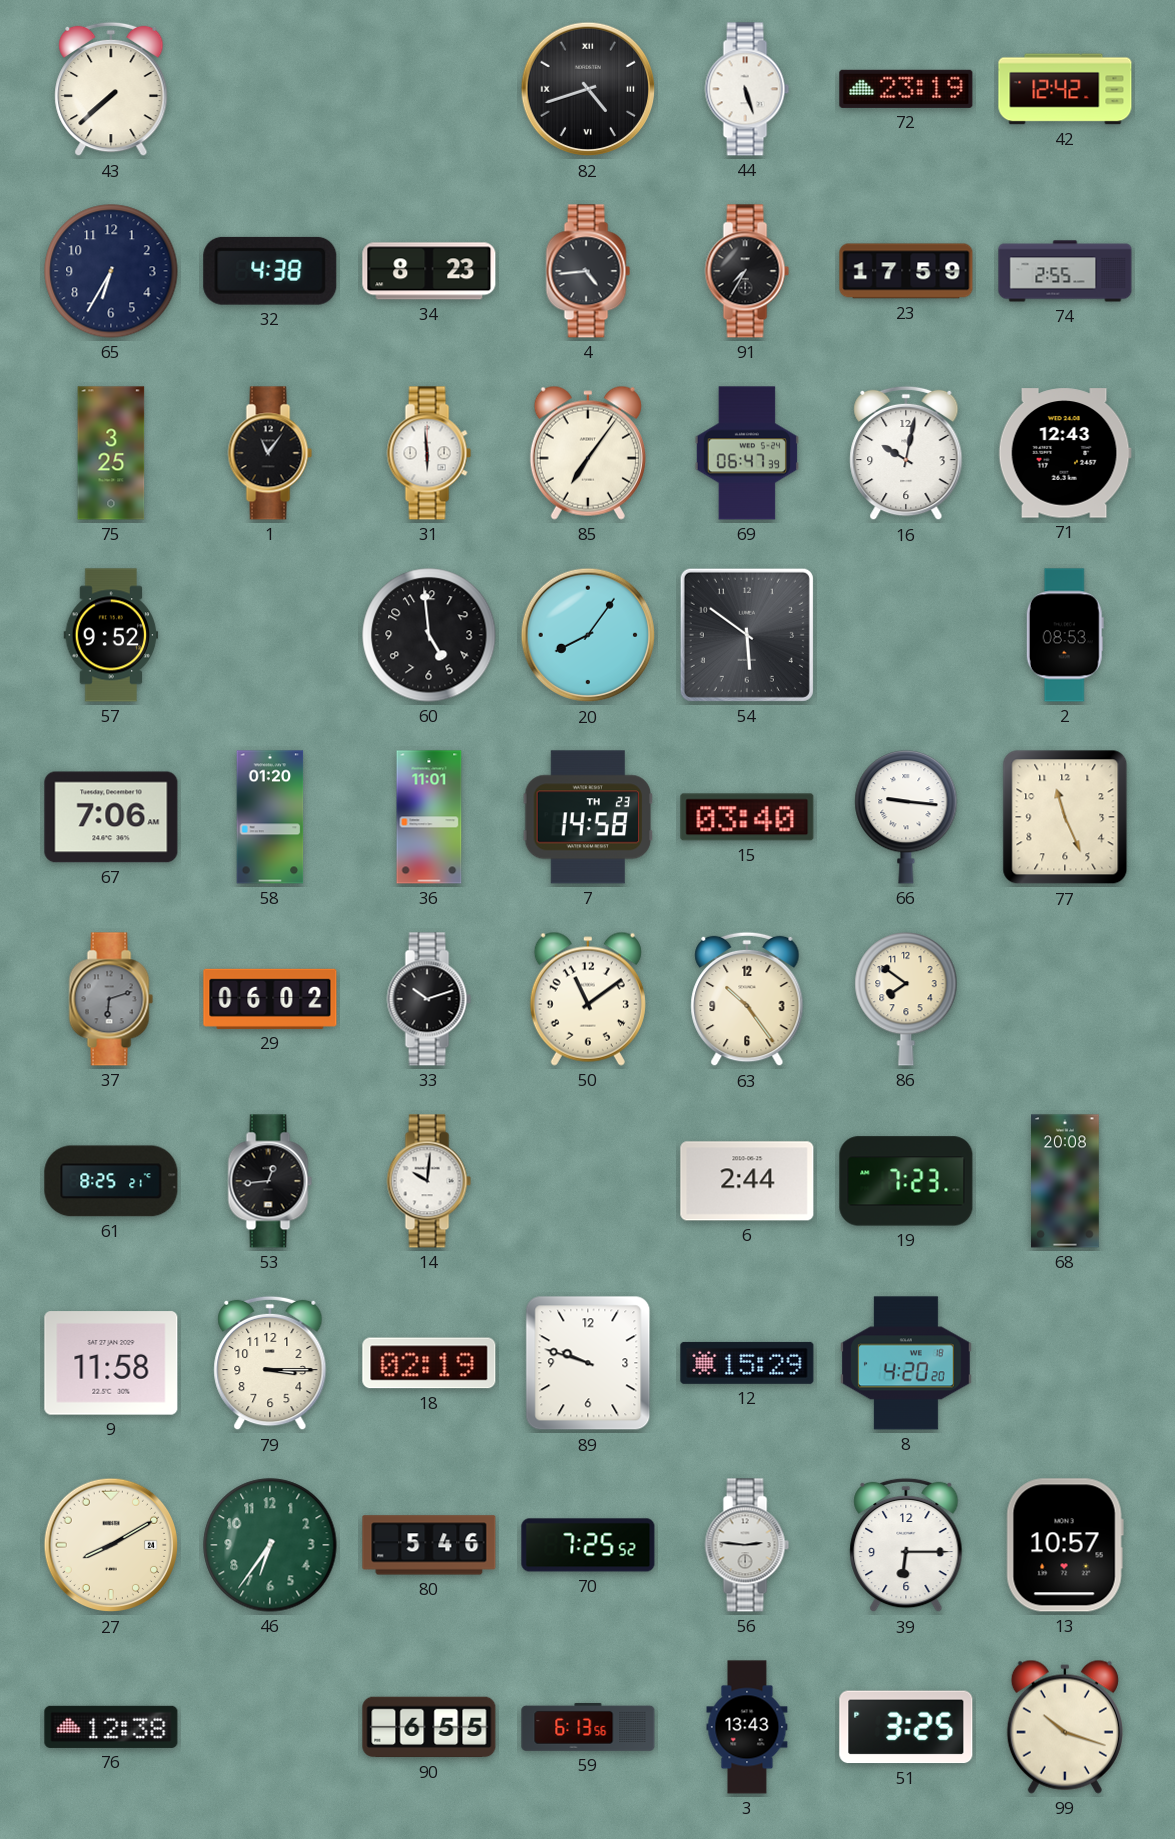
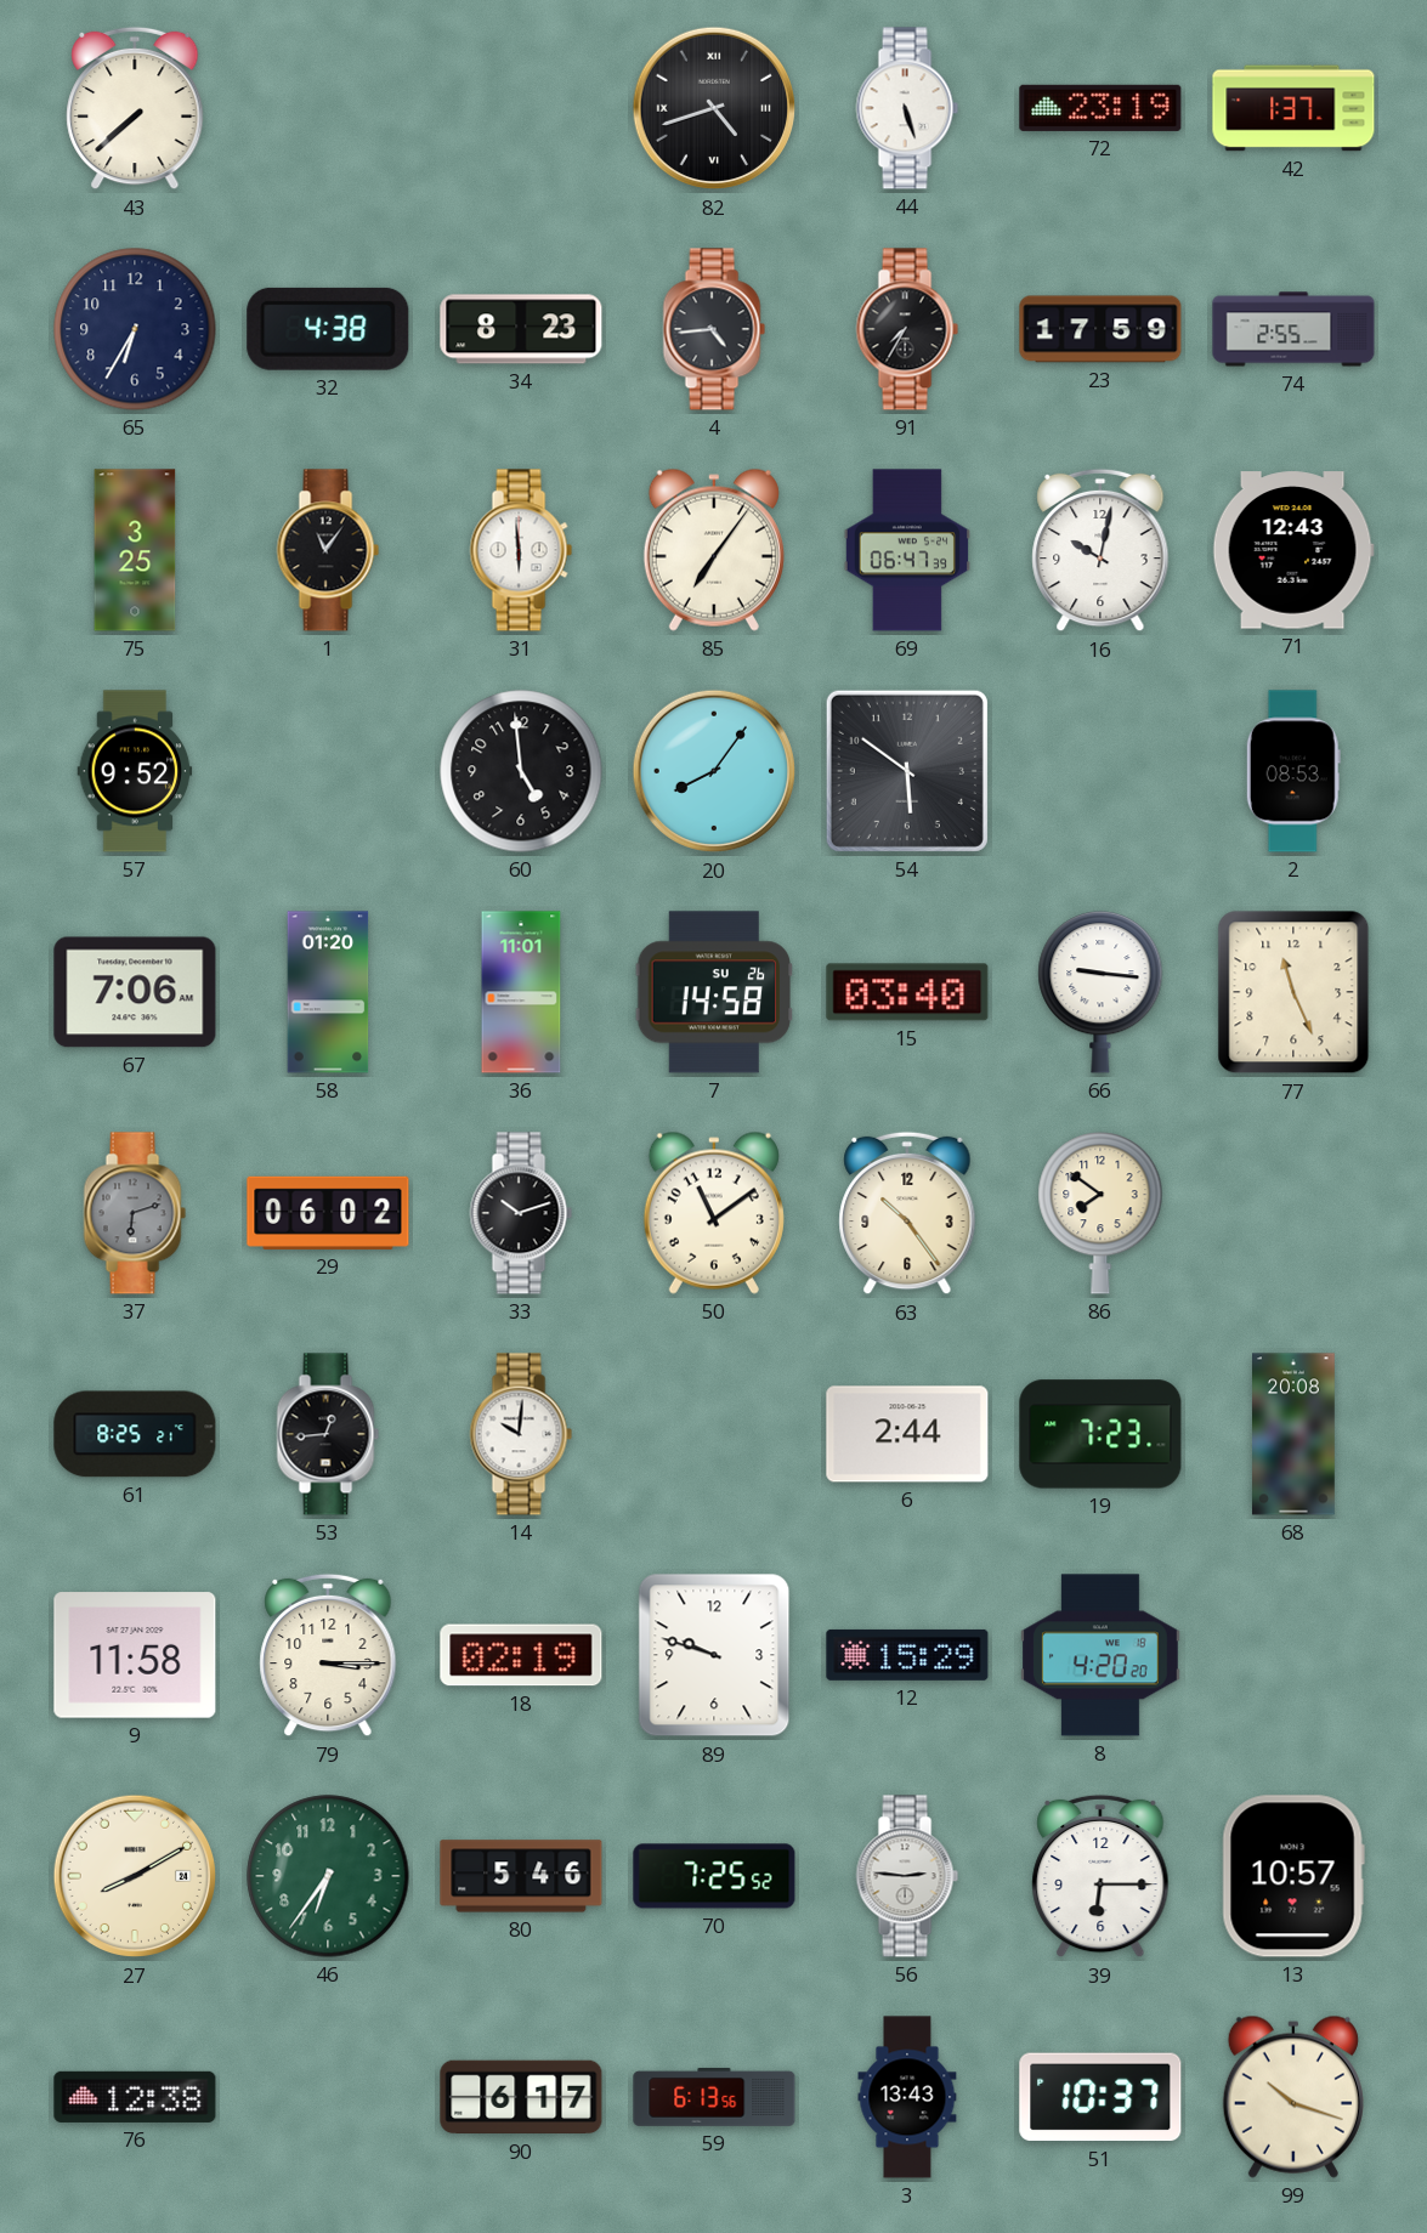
42: 12:42 -> 1:37
7 date: TH 23 -> SU 26
90: 6:55 -> 6:17
51: 3:25 -> 10:37
